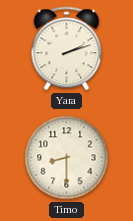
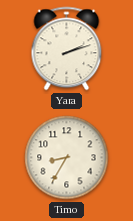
Timo: 8:30 -> 8:35
